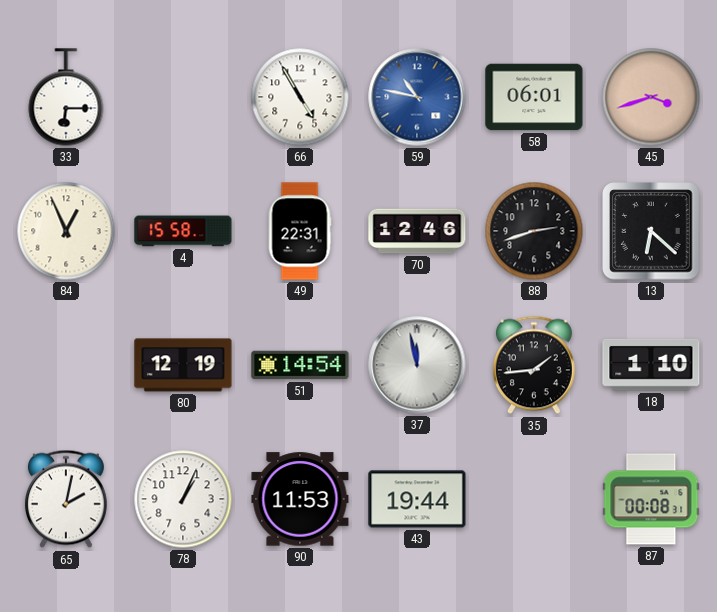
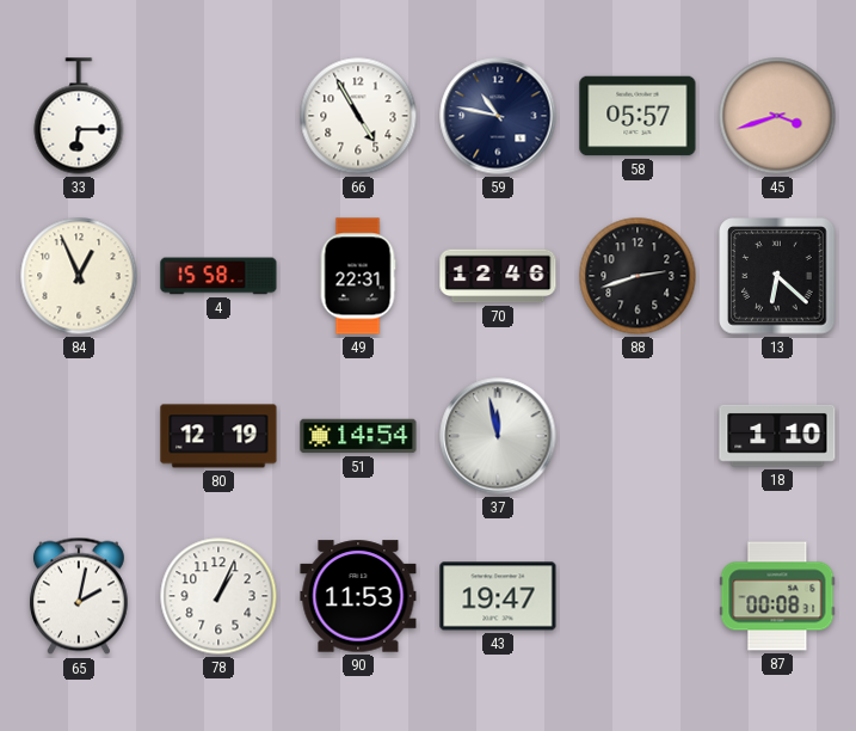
59 dial: blue -> navy
58: 06:01 -> 05:57
35: 1:44 -> none
43: 19:44 -> 19:47
